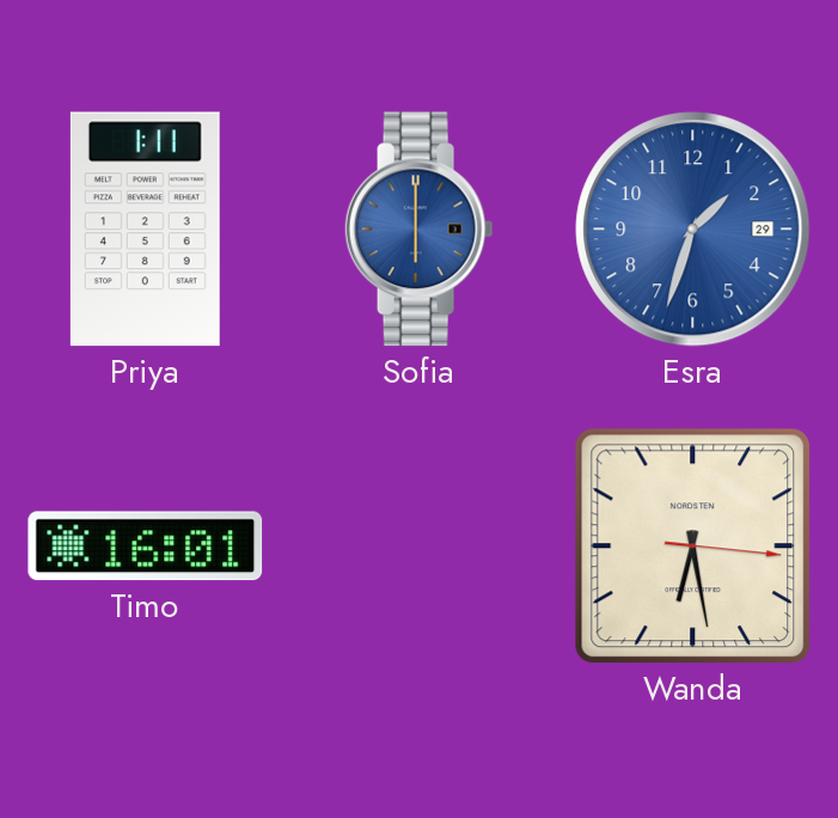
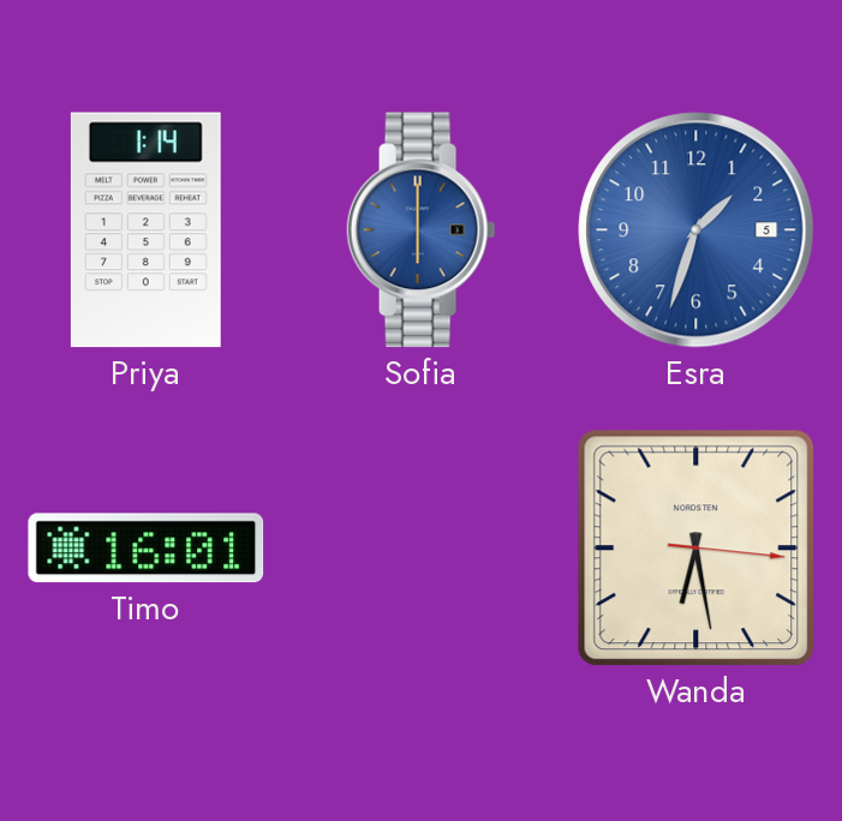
Priya: 1:11 -> 1:14
Esra date: 29 -> 5
